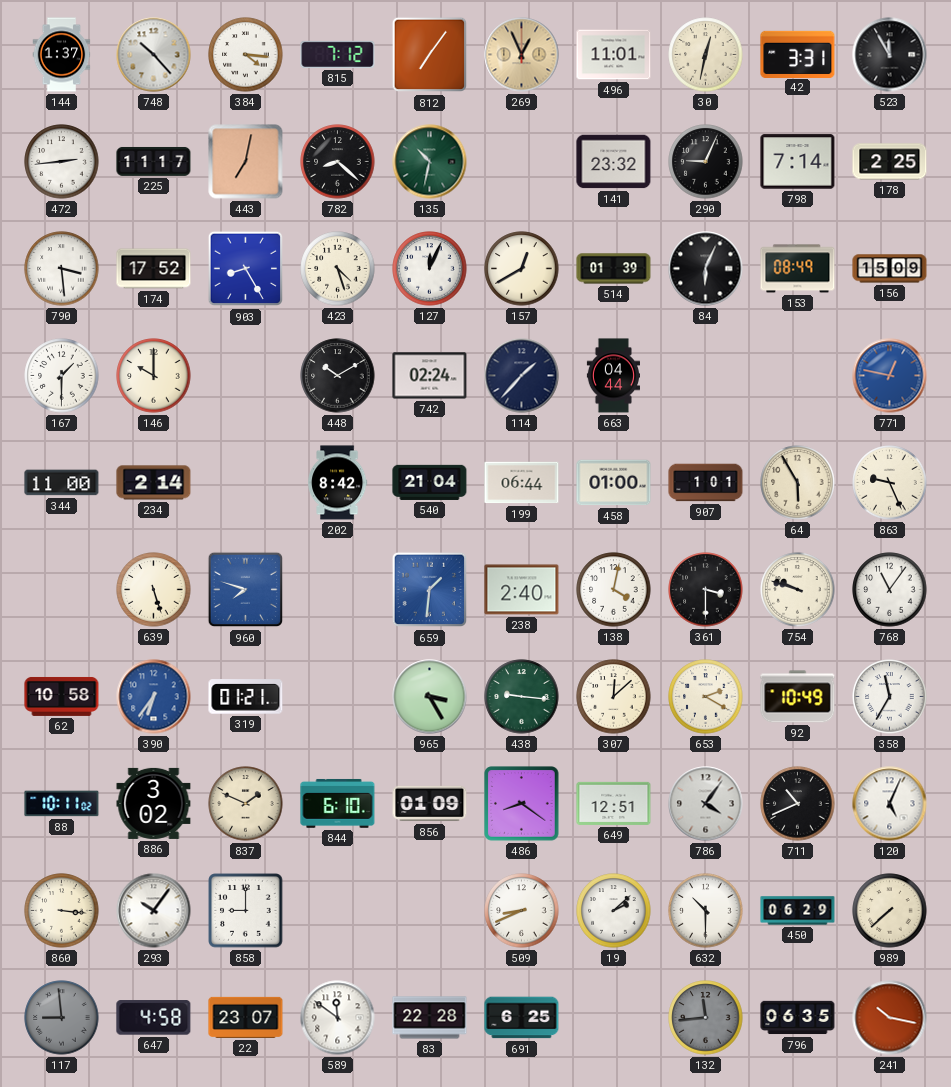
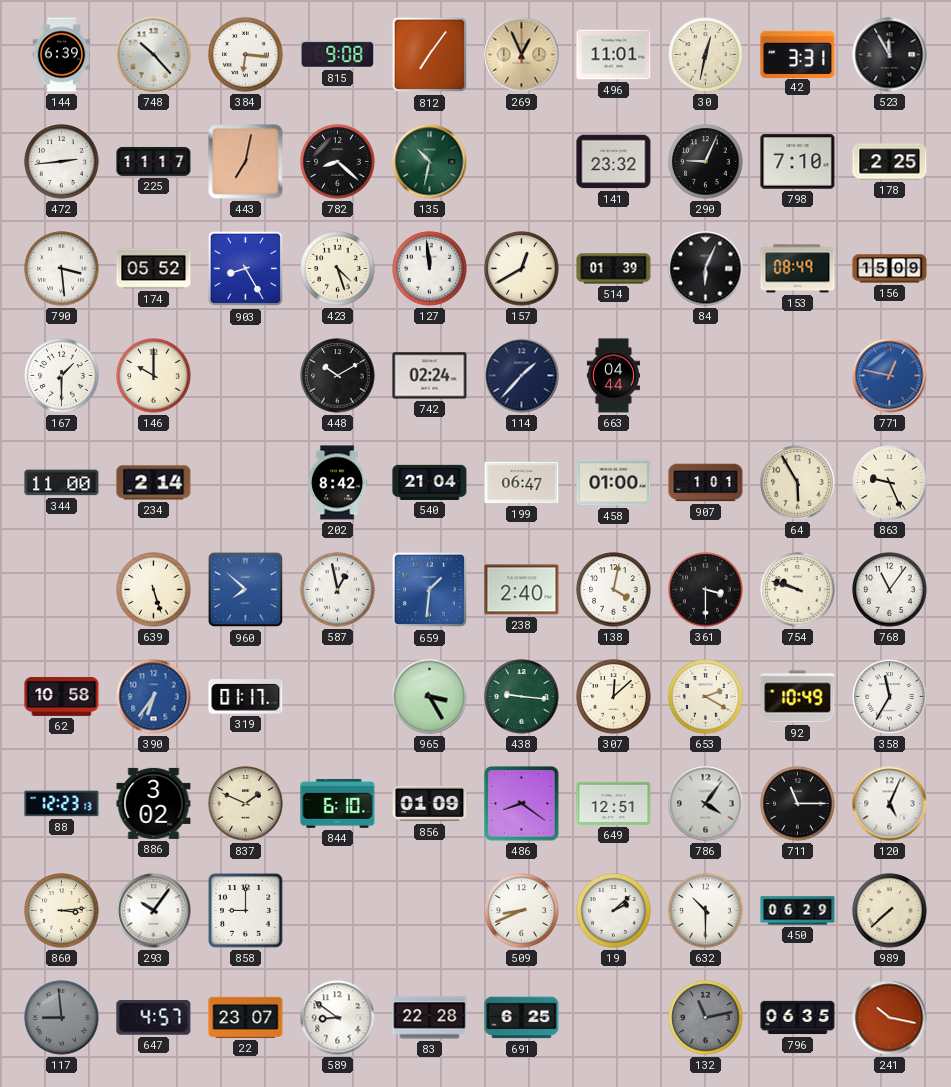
144: 1:37 -> 6:39
384: 4:16 -> 6:16
815: 7:12 -> 9:08
798: 7:14 -> 7:10
174: 17:52 -> 05:52
127: 12:04 -> 11:59
199: 06:44 -> 06:47
960: 7:48 -> 7:52
587: none -> 12:58
319: 01:21 -> 01:17
88: 10:11 -> 12:23
711: 10:41 -> 11:15
860: 3:16 -> 3:14
647: 4:58 -> 4:57
589: 11:51 -> 8:51
132: 11:44 -> 11:13
